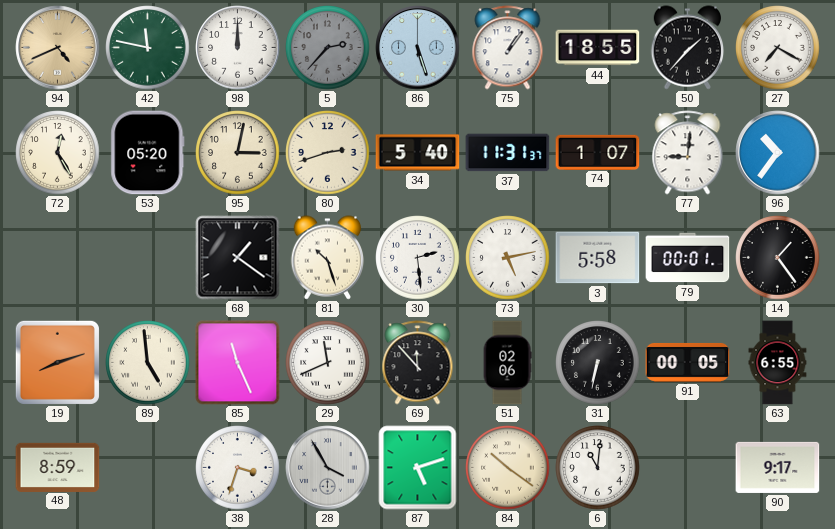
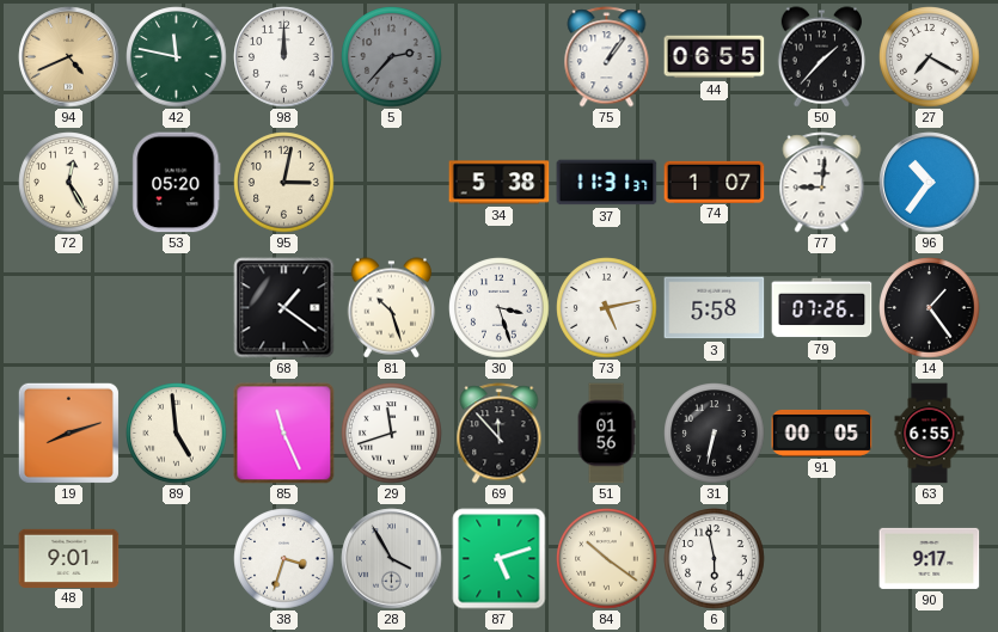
86: 5:27 -> none
44: 18:55 -> 06:55
80: 2:42 -> none
34: 5:40 -> 5:38
30: 2:29 -> 3:27
79: 00:01 -> 07:26
29: 11:41 -> 11:42
51: 02:06 -> 01:56
48: 8:59 -> 9:01
6: 11:01 -> 5:58
